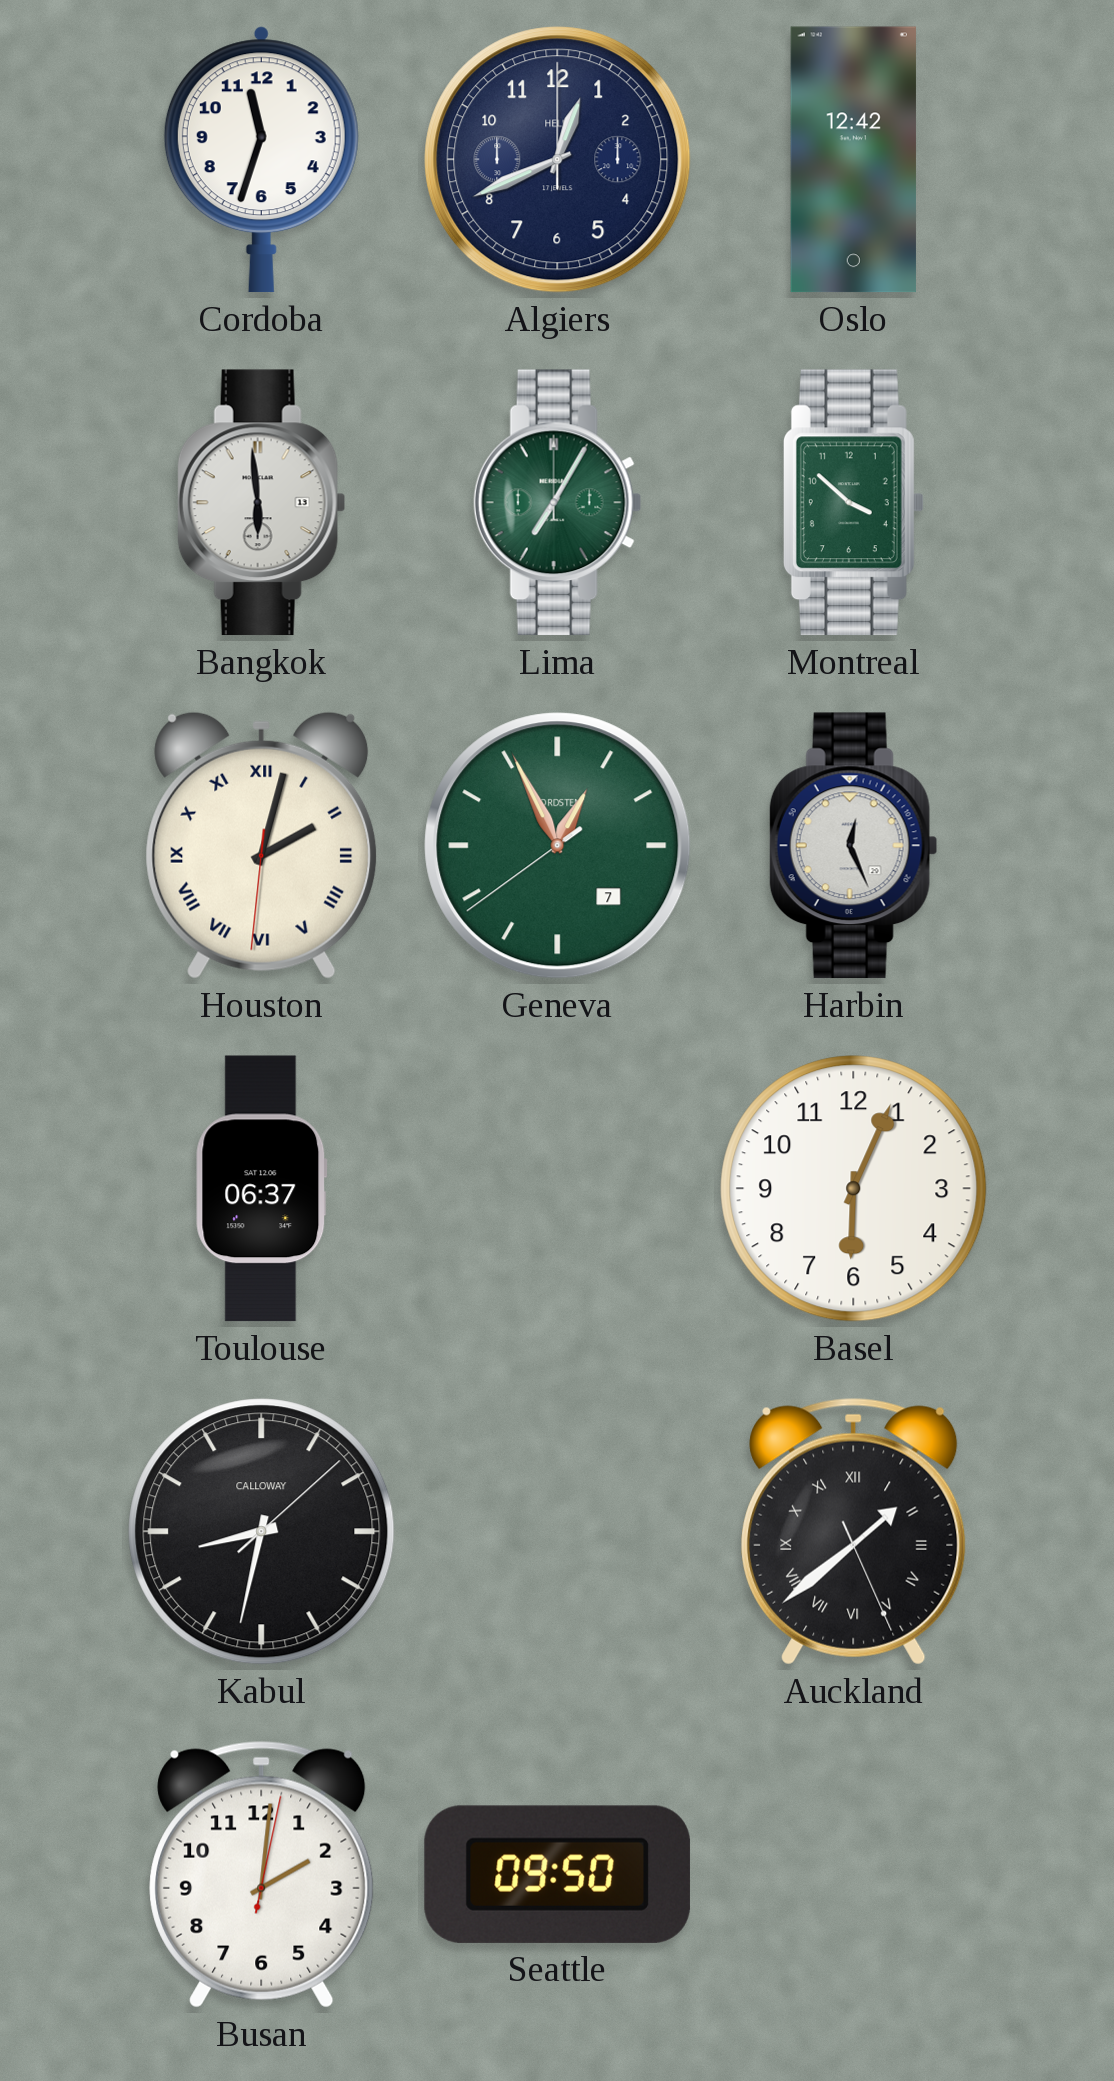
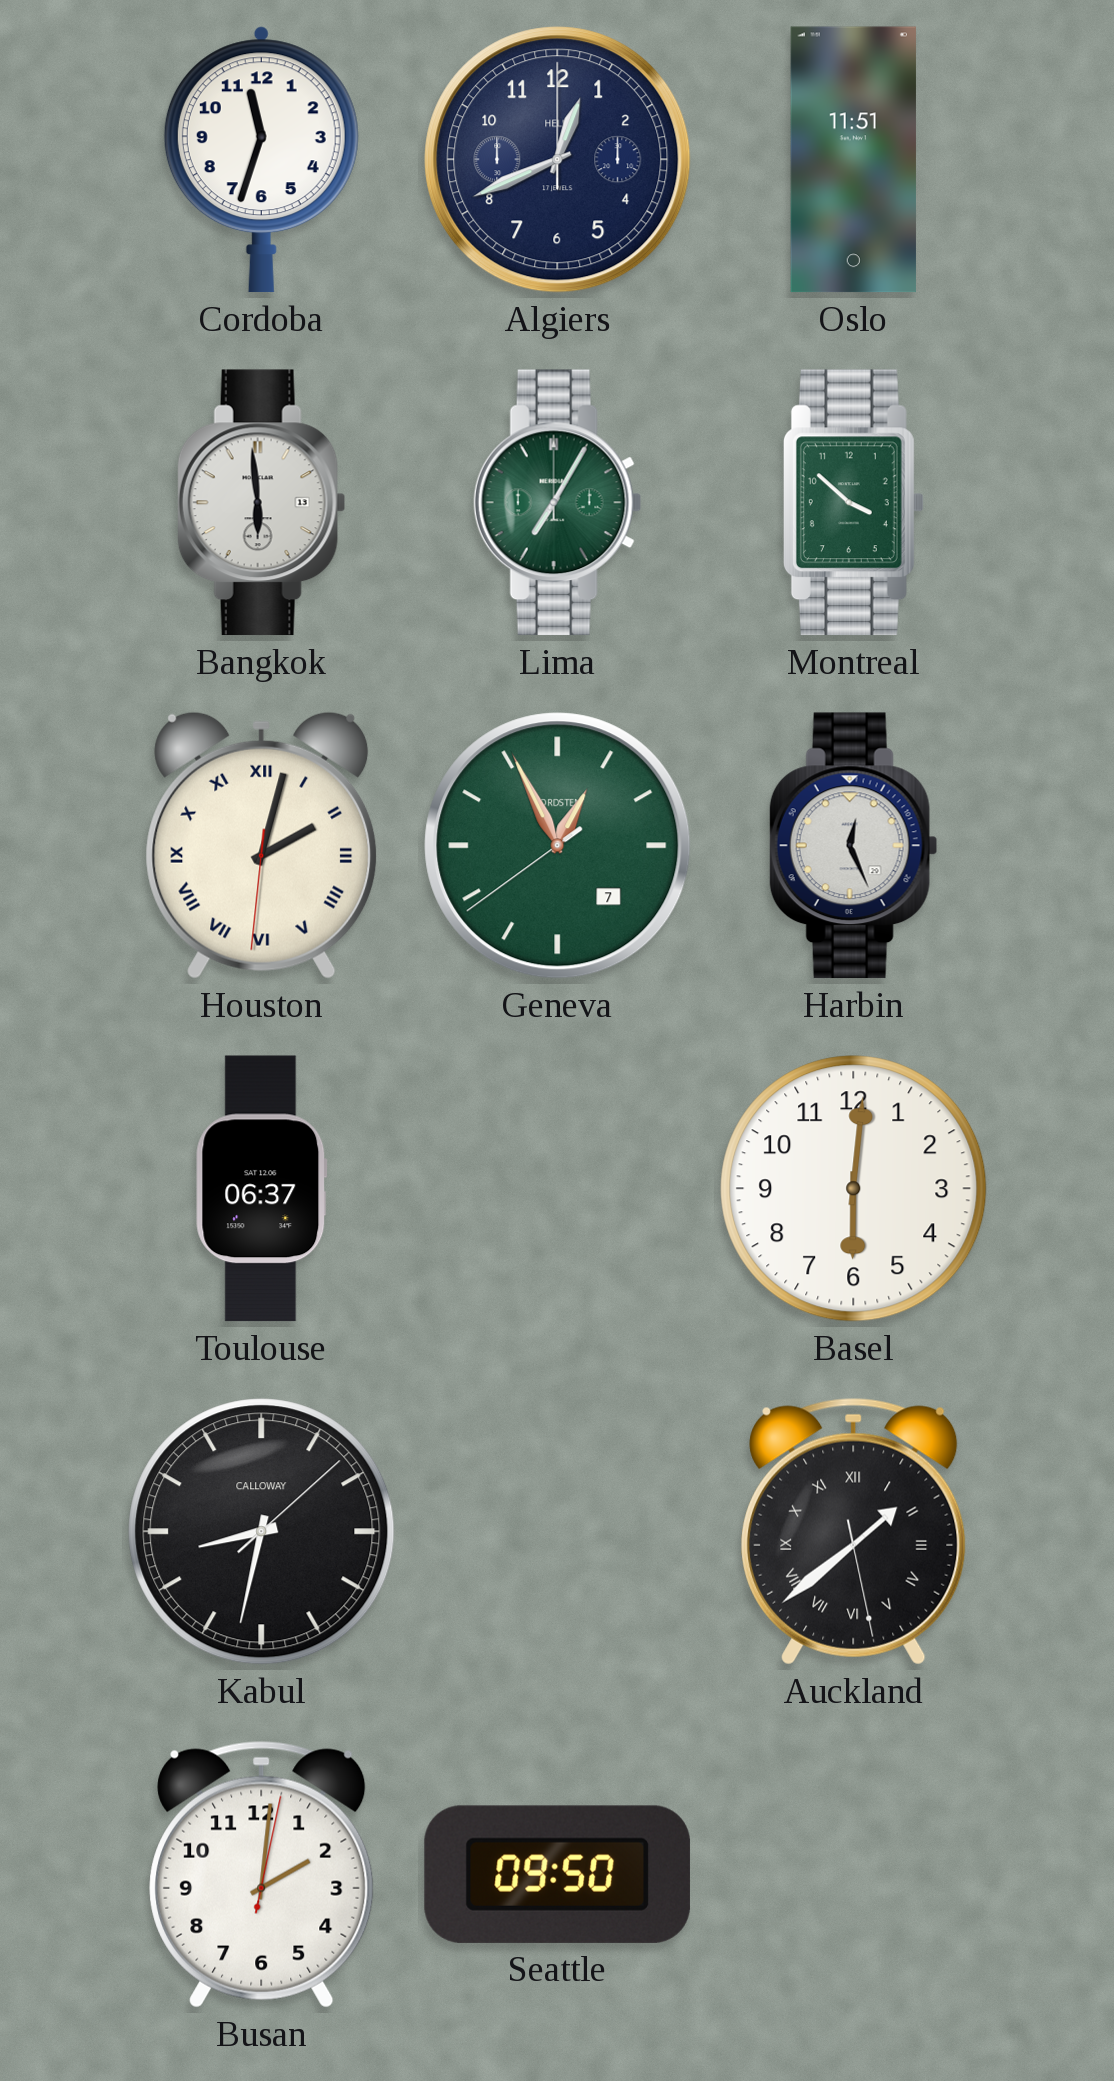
Oslo: 12:42 -> 11:51
Basel: 6:04 -> 6:01
Auckland: 1:38:26 -> 1:38:28
